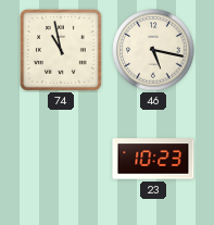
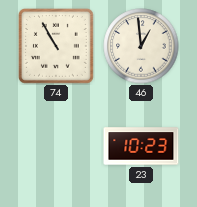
74: 10:58 -> 10:55
46: 5:17 -> 12:59
